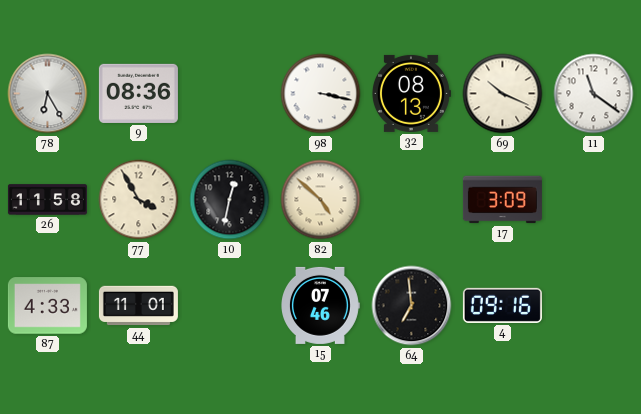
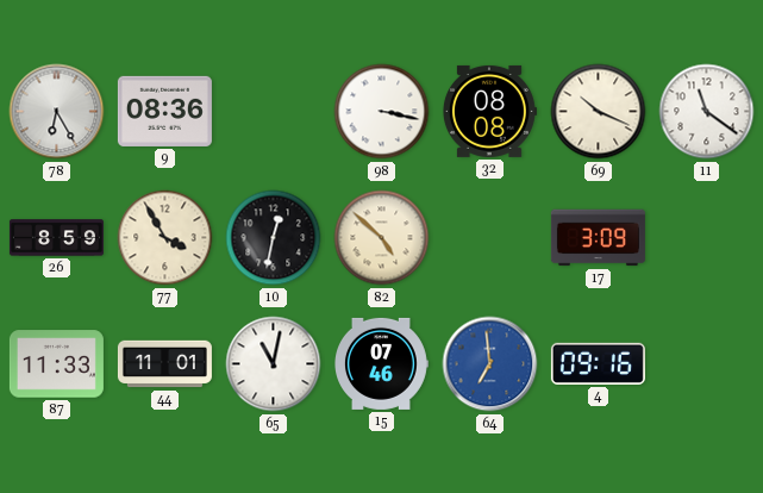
32: 08:13 -> 08:08
26: 11:58 -> 8:59
87: 4:33 -> 11:33
65: none -> 11:02
64 dial: black -> blue
